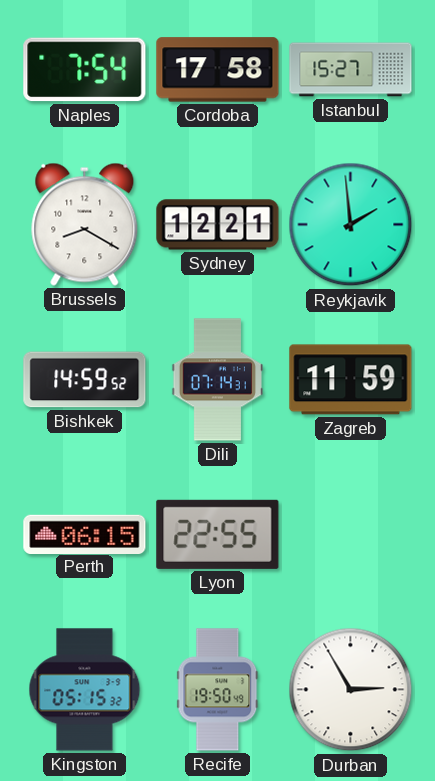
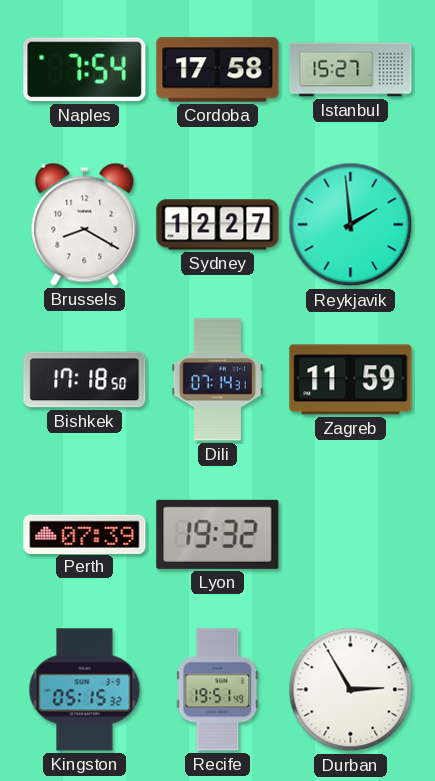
Sydney: 12:21 -> 12:27
Bishkek: 14:59 -> 17:18
Perth: 06:15 -> 07:39
Lyon: 22:55 -> 19:32
Recife: 19:50 -> 19:51
